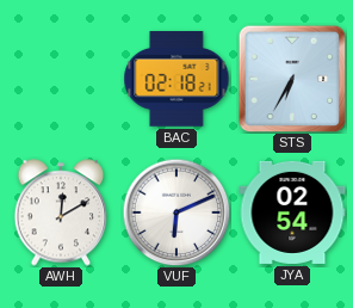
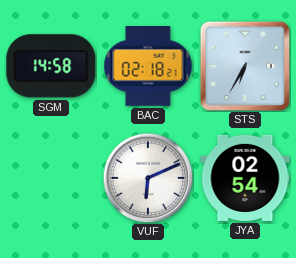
SGM: none -> 14:58
AWH: 12:10 -> none
